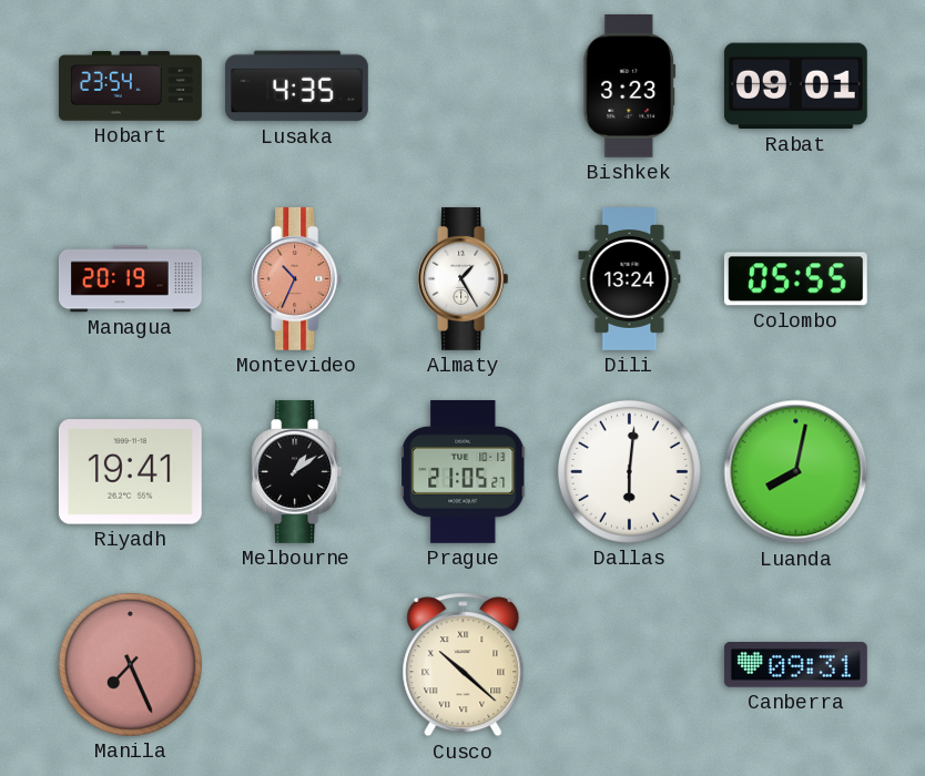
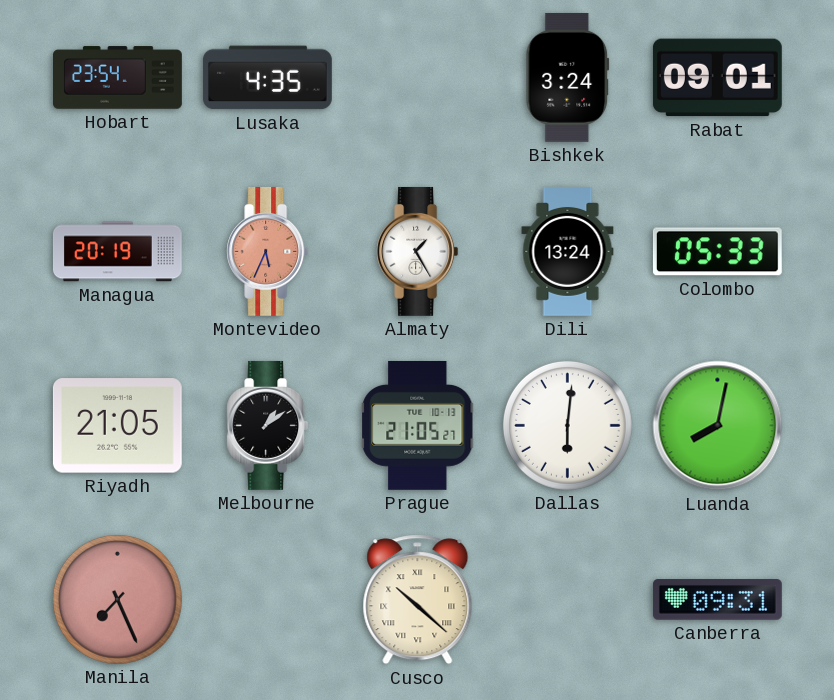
Bishkek: 3:23 -> 3:24
Montevideo: 10:34 -> 5:34
Colombo: 05:55 -> 05:33
Riyadh: 19:41 -> 21:05
